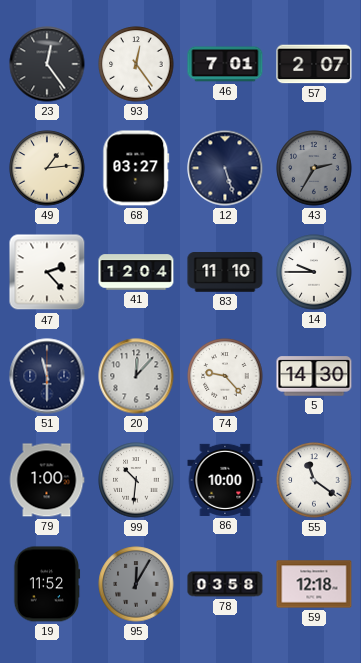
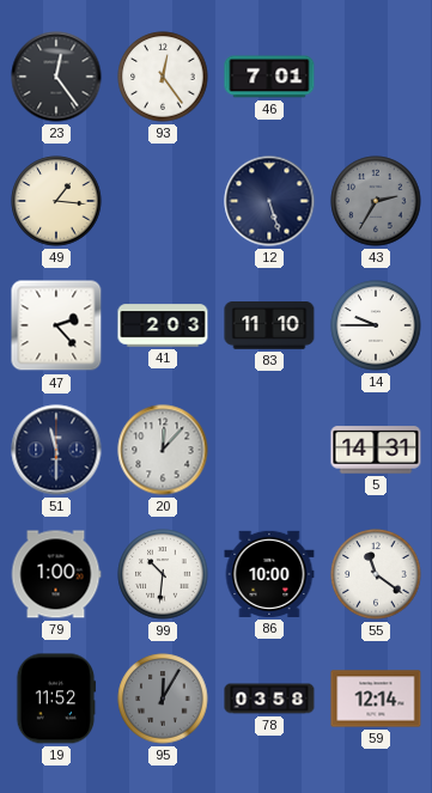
57: 2:07 -> none
49: 1:14 -> 1:16
68: 03:27 -> none
41: 12:04 -> 2:03
74: 9:23 -> none
5: 14:30 -> 14:31
59: 12:18 -> 12:14
